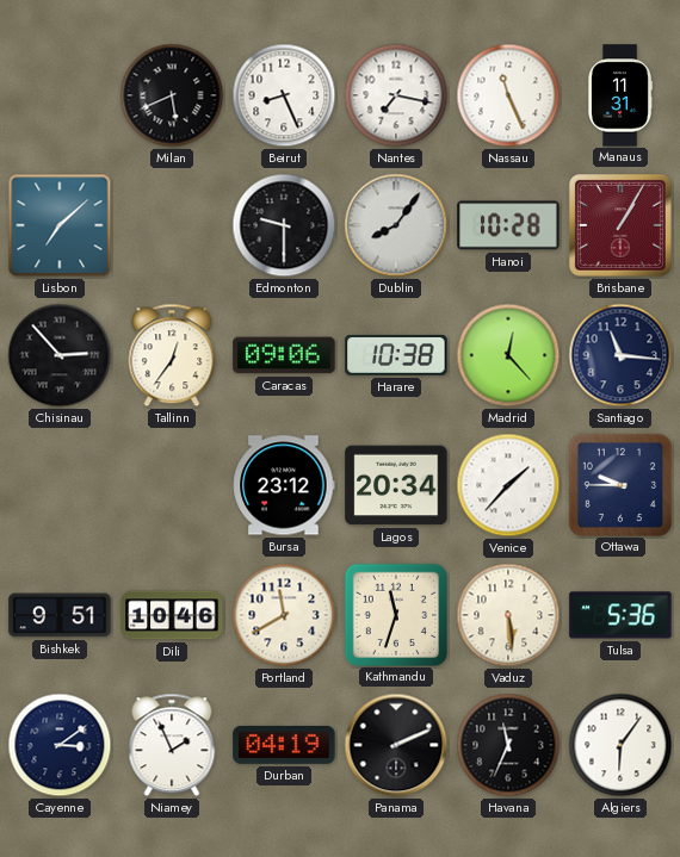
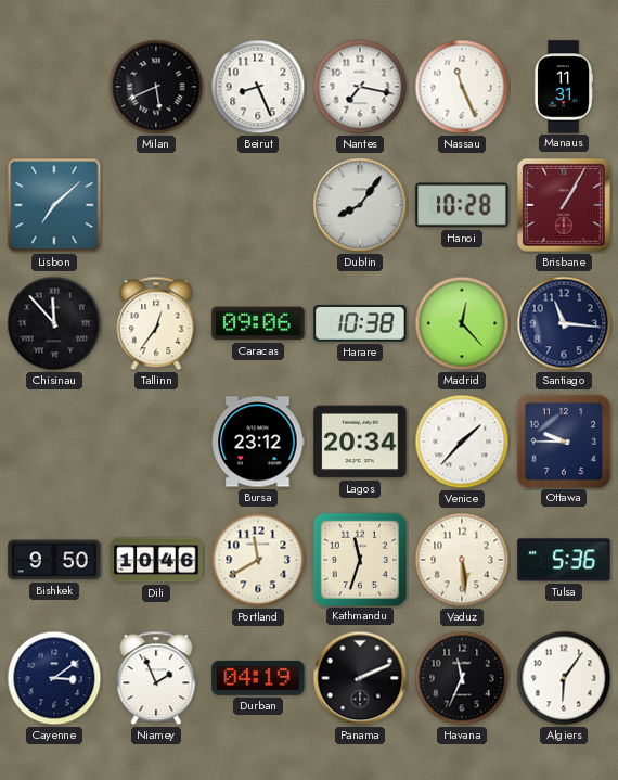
Edmonton: 9:30 -> none
Chisinau: 2:53 -> 11:53
Bishkek: 9:51 -> 9:50
